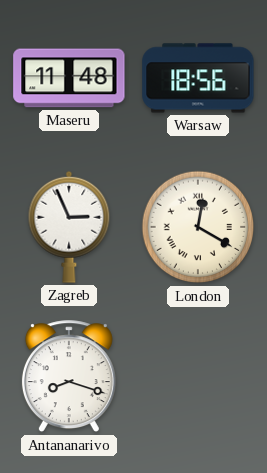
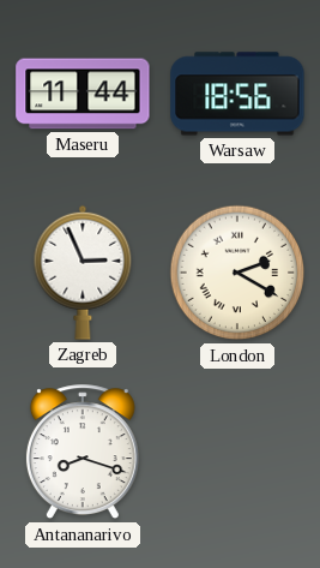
Maseru: 11:48 -> 11:44
London: 12:20 -> 2:20
